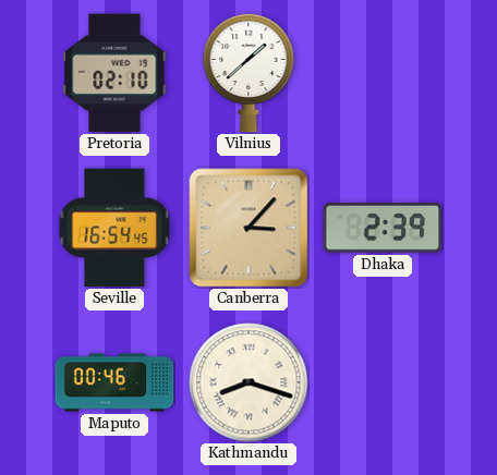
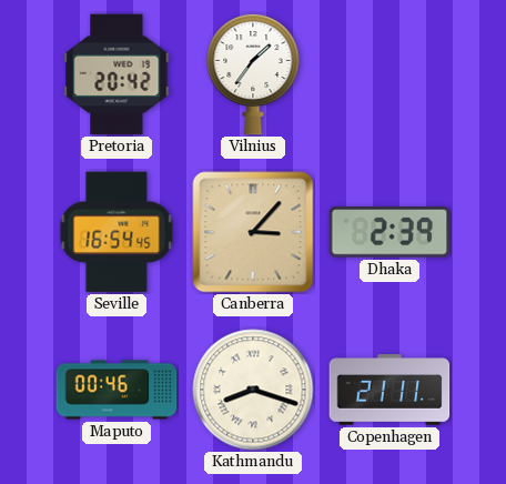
Pretoria: 02:10 -> 20:42
Vilnius: 1:38 -> 1:36
Copenhagen: none -> 21:11
